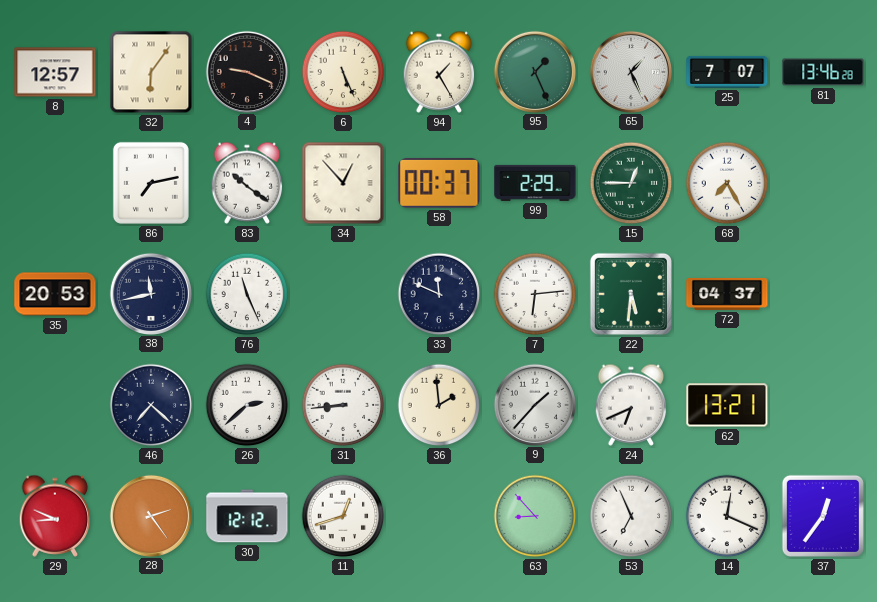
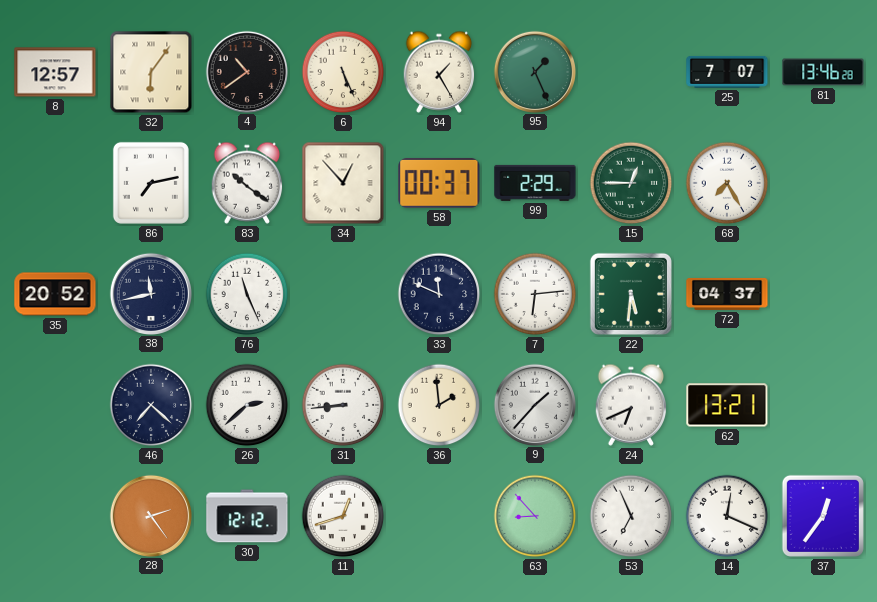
4: 9:19 -> 10:39
65: 1:26 -> none
35: 20:53 -> 20:52
29: 8:49 -> none
